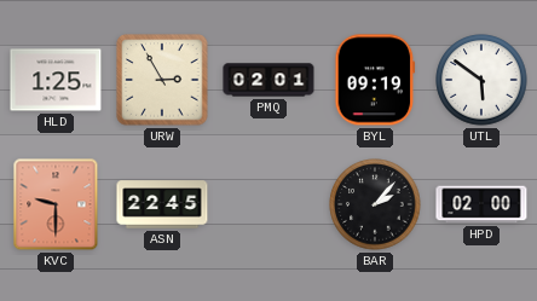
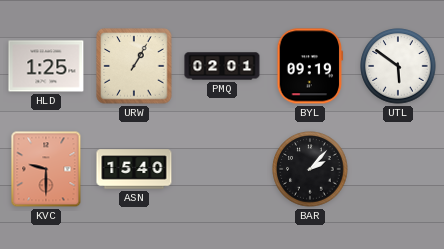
URW: 2:55 -> 1:05
ASN: 22:45 -> 15:40
HPD: 02:00 -> none
